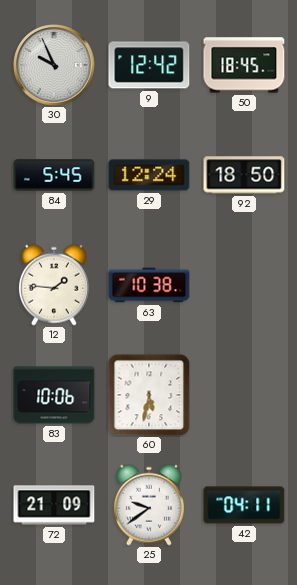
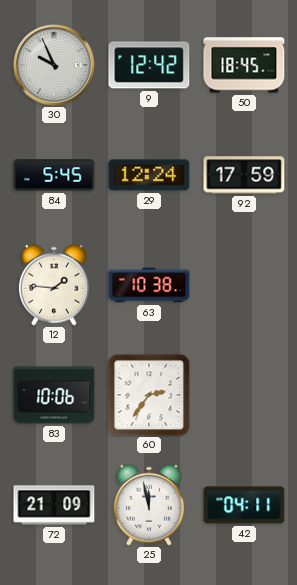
92: 18:50 -> 17:59
60: 5:32 -> 2:36
25: 9:39 -> 11:58
